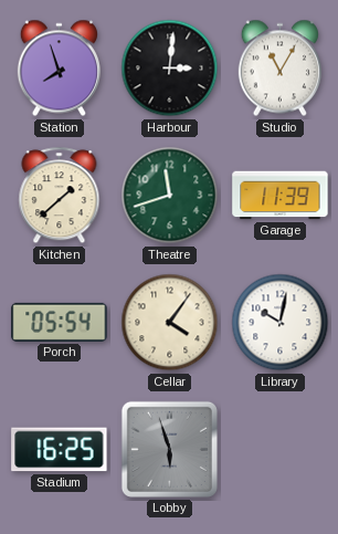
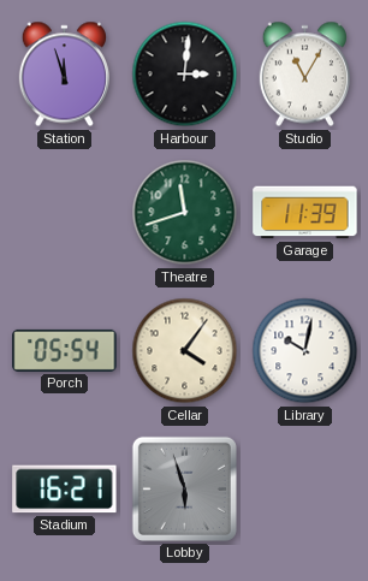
Station: 7:57 -> 11:57
Kitchen: 1:38 -> none
Stadium: 16:25 -> 16:21
